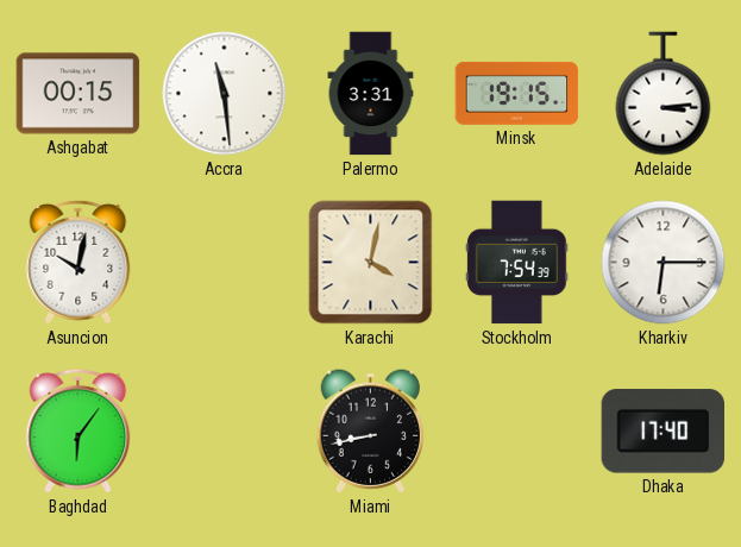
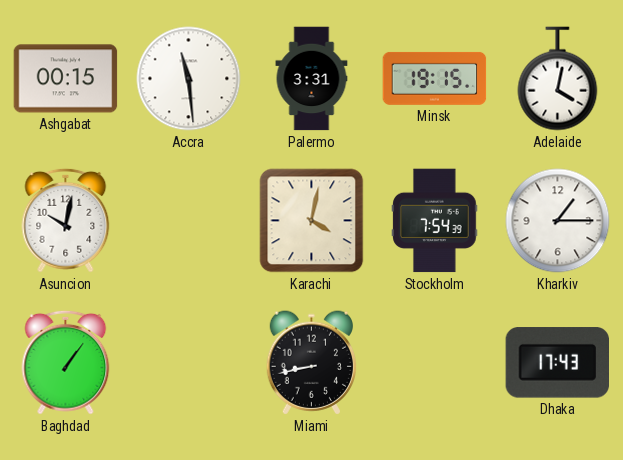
Adelaide: 3:14 -> 4:02
Kharkiv: 6:15 -> 1:15
Baghdad: 6:06 -> 1:06
Dhaka: 17:40 -> 17:43
